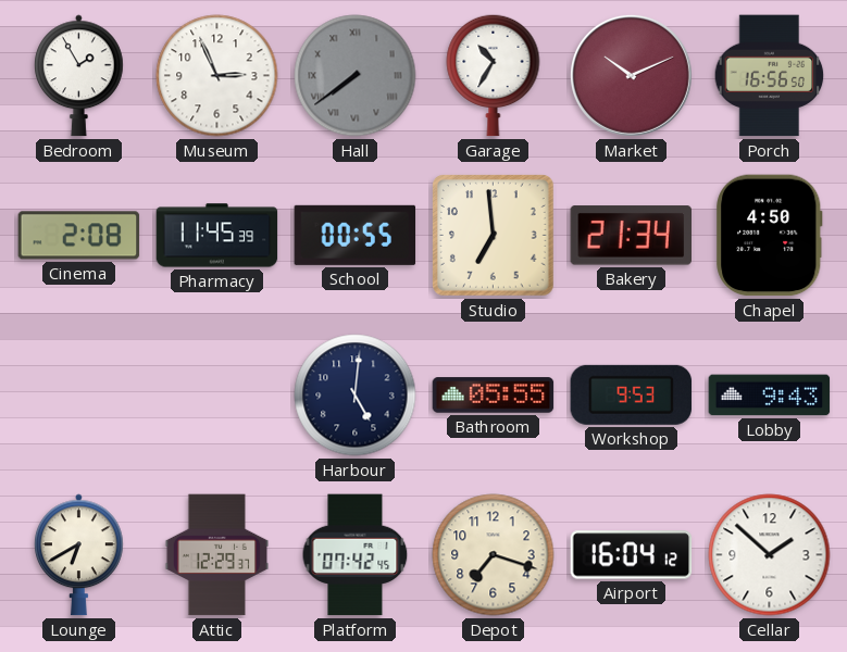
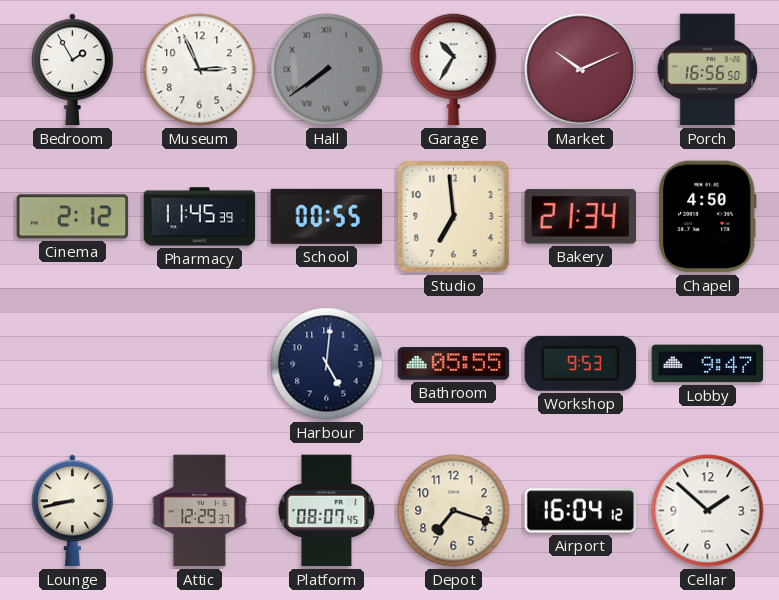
Cinema: 2:08 -> 2:12
Lobby: 9:43 -> 9:47
Lounge: 6:40 -> 8:43
Platform: 07:42 -> 08:07
